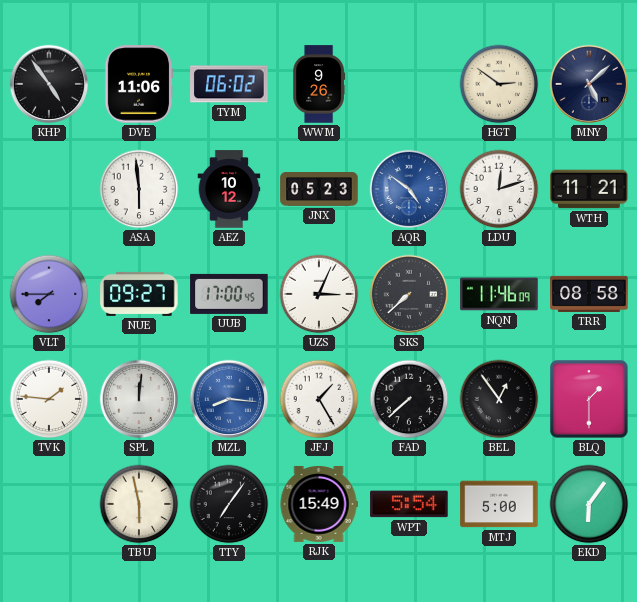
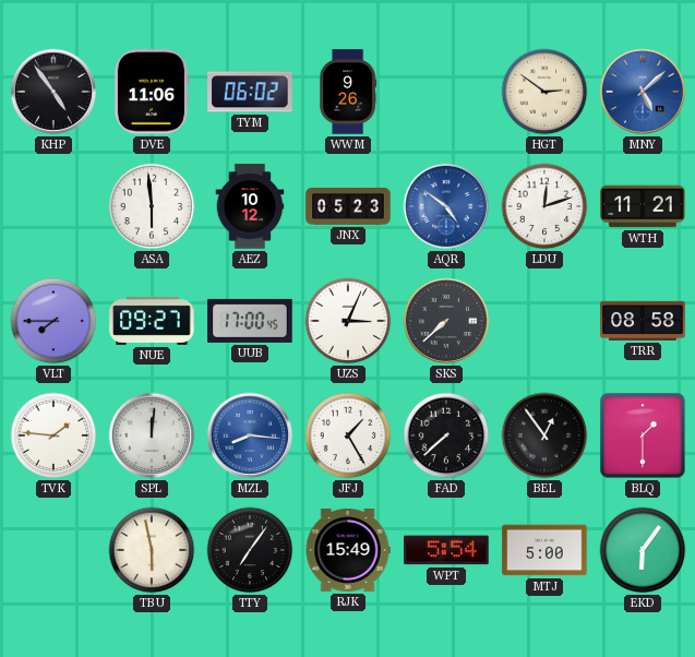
MNY dial: navy -> blue
NQN: 11:46 -> none
